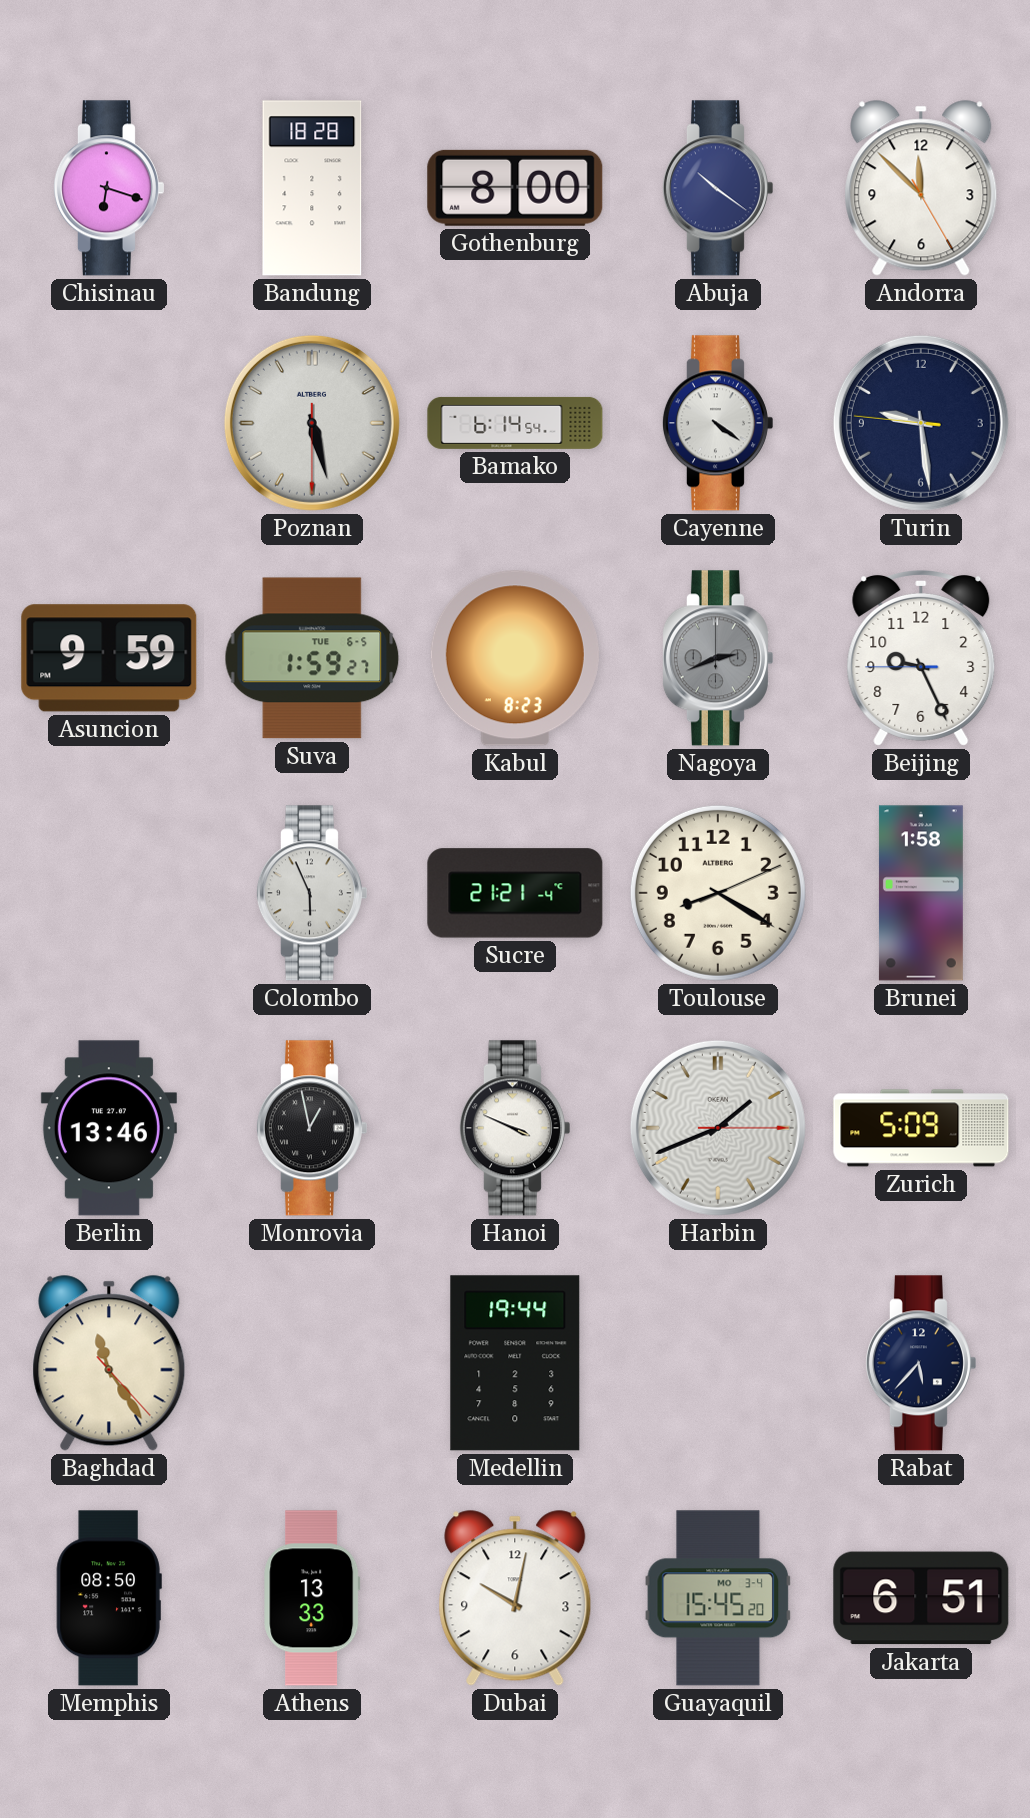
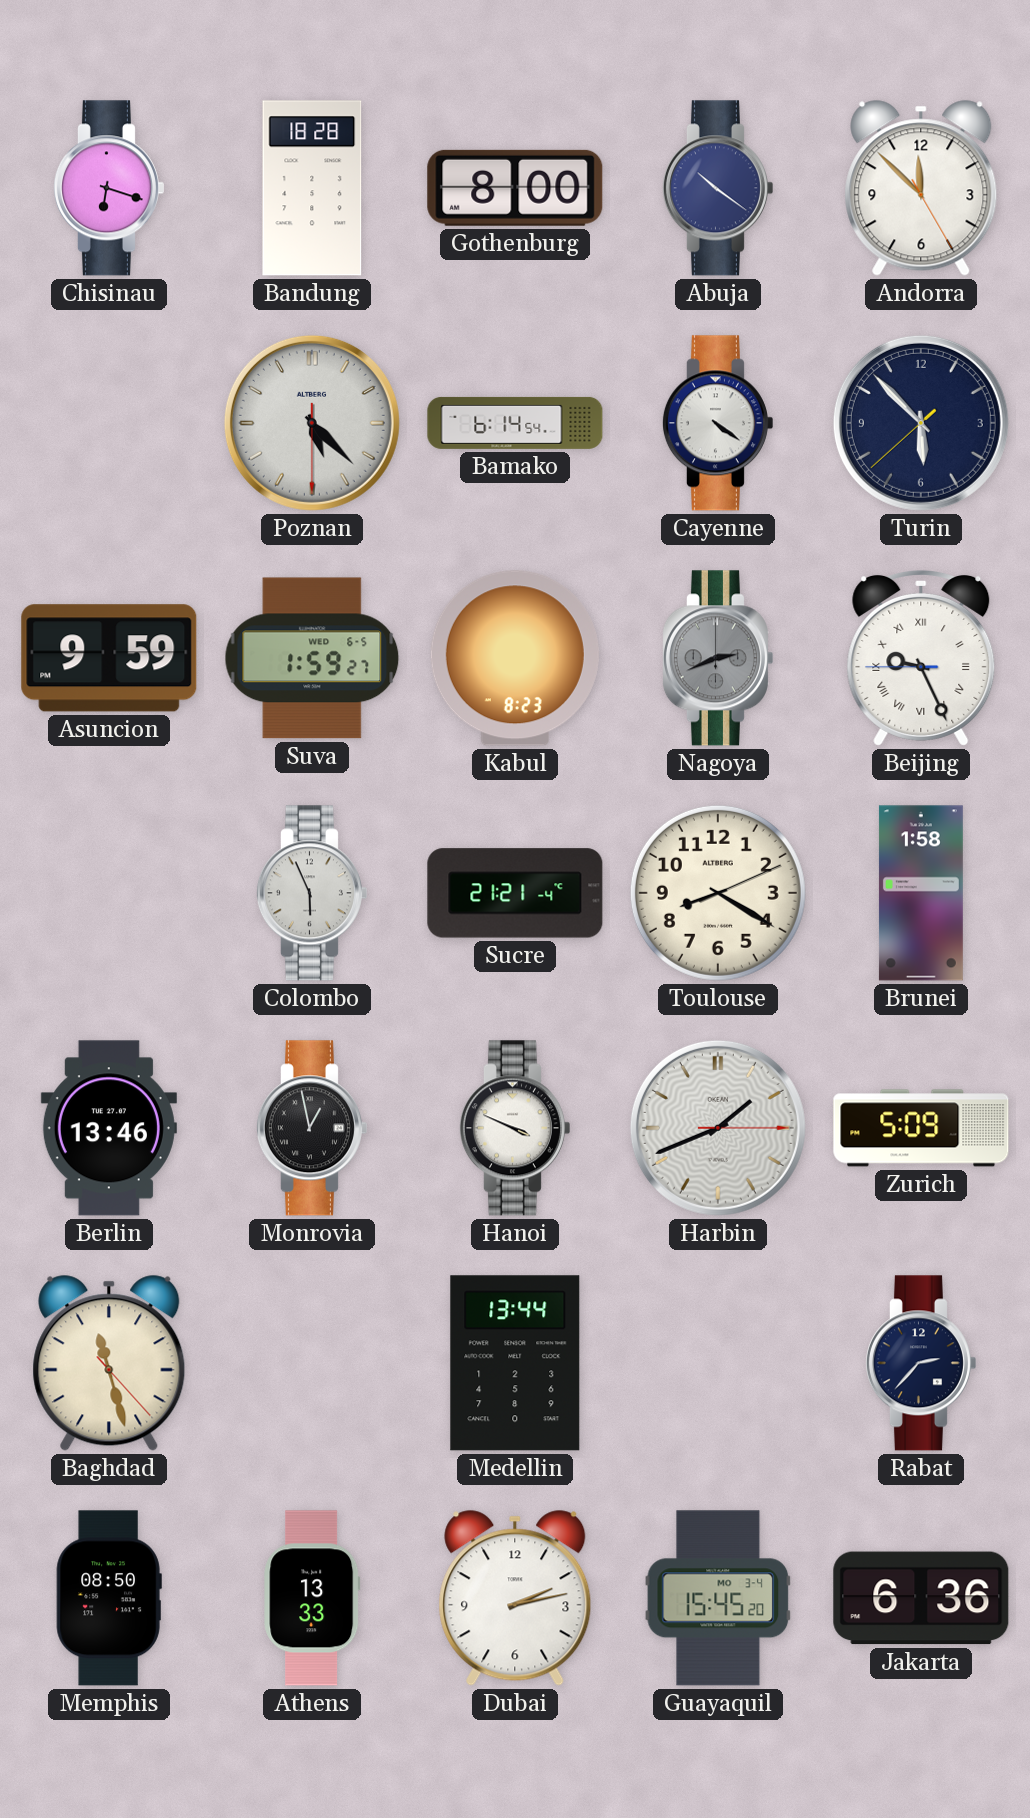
Poznan: 5:27 -> 5:22
Turin: 9:28 -> 5:52
Suva date: TUE 6-5 -> WED 6-5
Beijing numerals: Arabic -> Roman
Baghdad: 11:24 -> 11:27
Medellin: 19:44 -> 13:44
Rabat: 5:37 -> 2:37
Dubai: 10:02 -> 2:13
Jakarta: 6:51 -> 6:36
